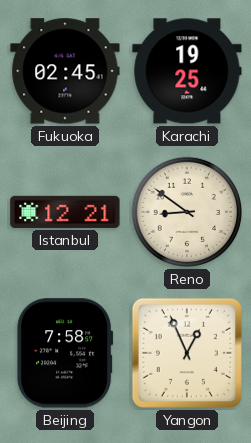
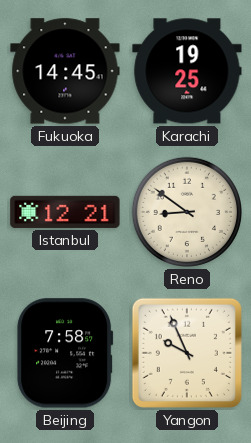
Fukuoka: 02:45 -> 14:45
Yangon: 12:56 -> 9:56
